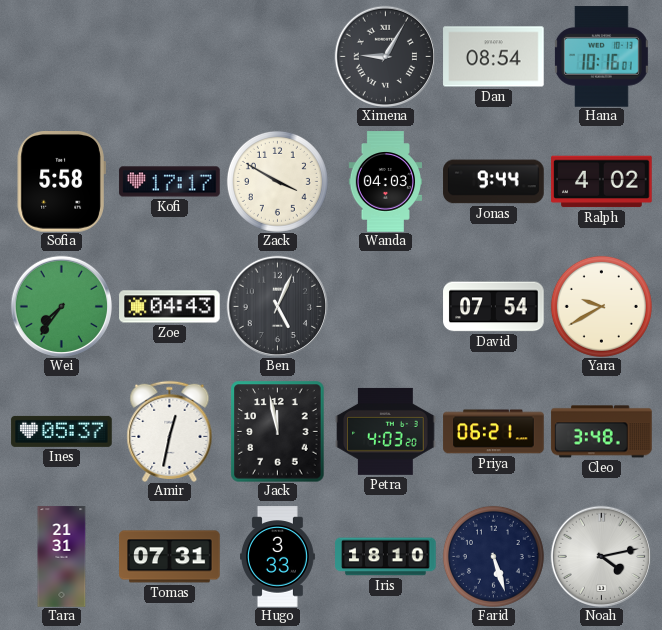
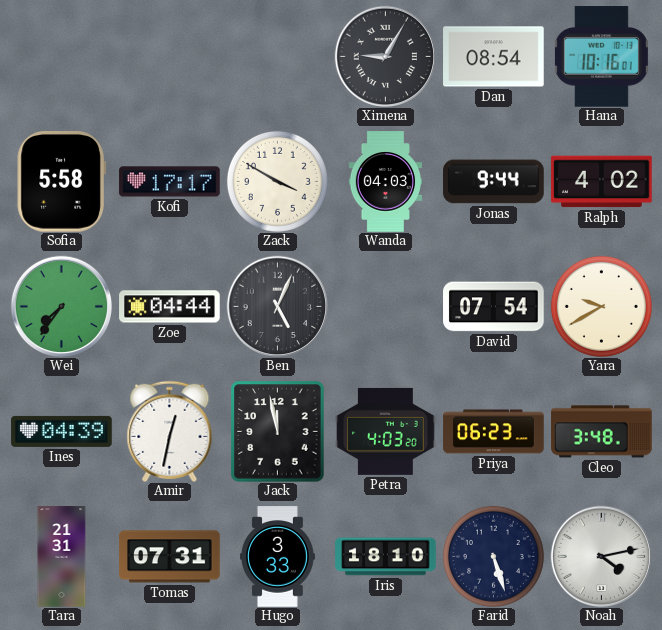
Zoe: 04:43 -> 04:44
Ines: 05:37 -> 04:39
Priya: 06:21 -> 06:23
